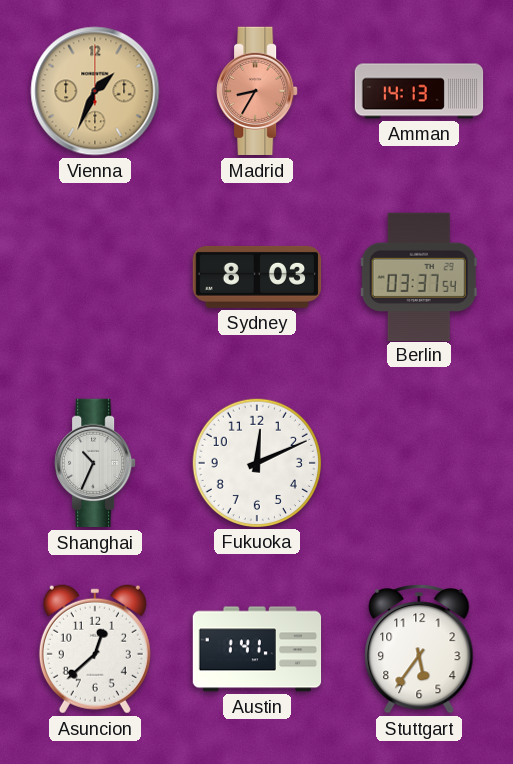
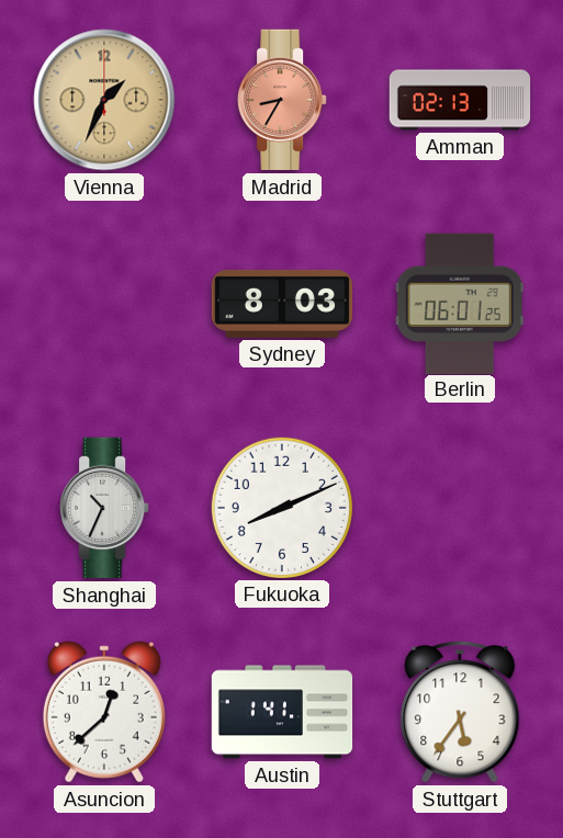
Amman: 14:13 -> 02:13
Berlin: 03:37 -> 06:01
Fukuoka: 12:11 -> 8:11
